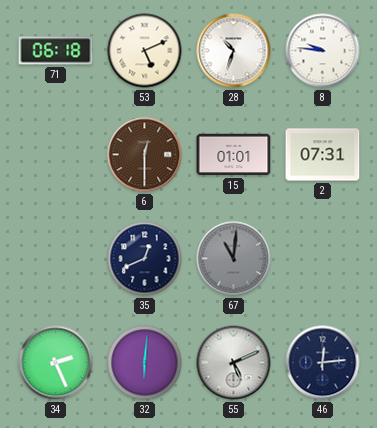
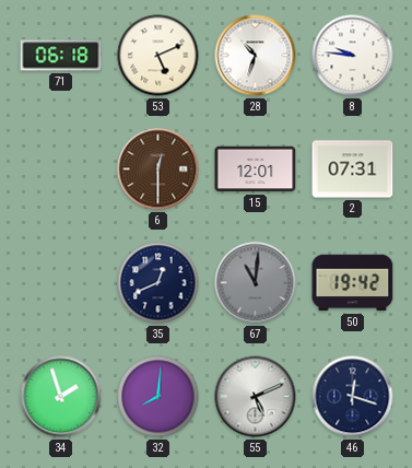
15: 01:01 -> 12:01
50: none -> 19:42
34: 2:26 -> 1:57
32: 6:01 -> 8:01
46: 12:14 -> 12:18
